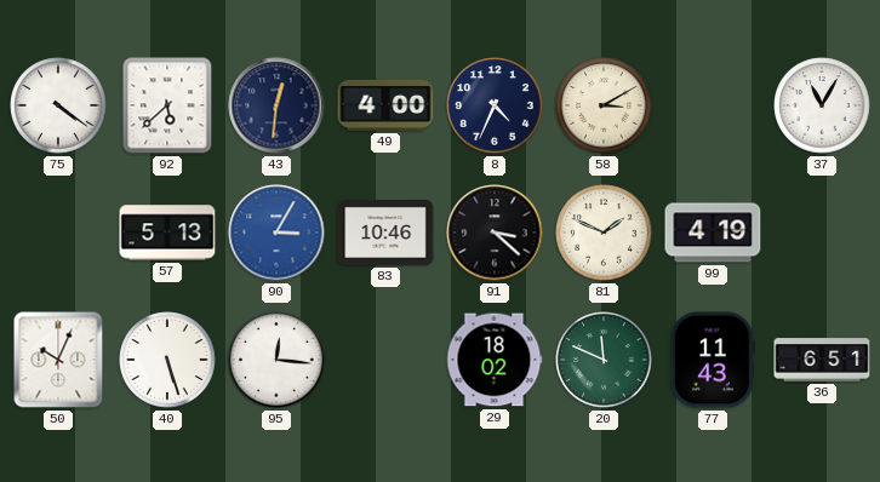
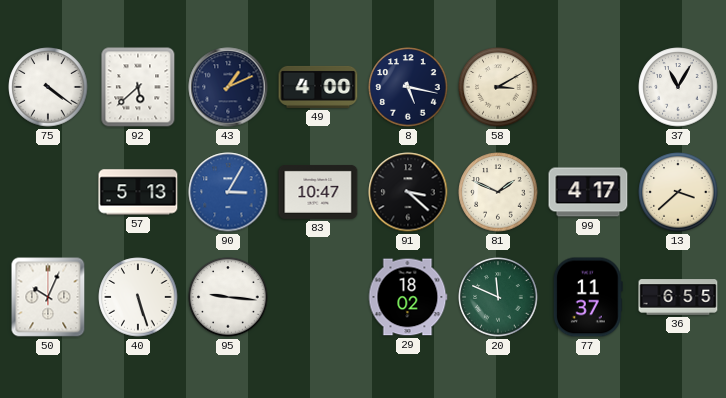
43: 12:31 -> 1:11
8: 4:34 -> 5:17
83: 10:46 -> 10:47
99: 4:19 -> 4:17
13: none -> 3:38
95: 12:16 -> 9:16
77: 11:43 -> 11:37
36: 6:51 -> 6:55
